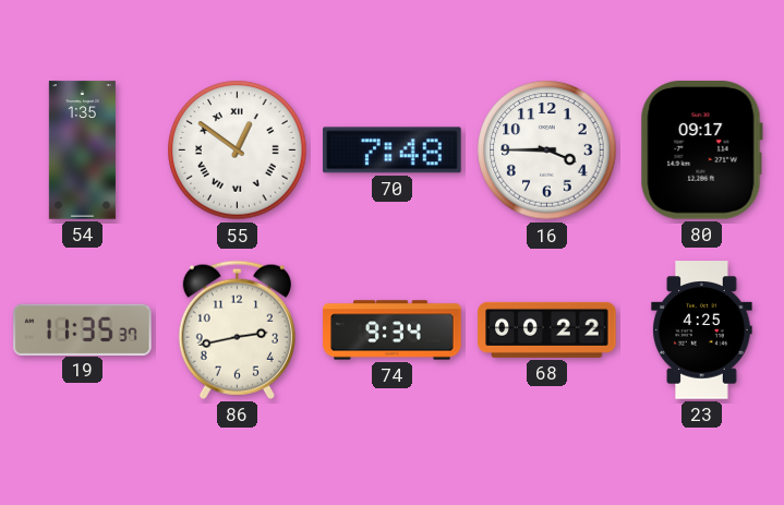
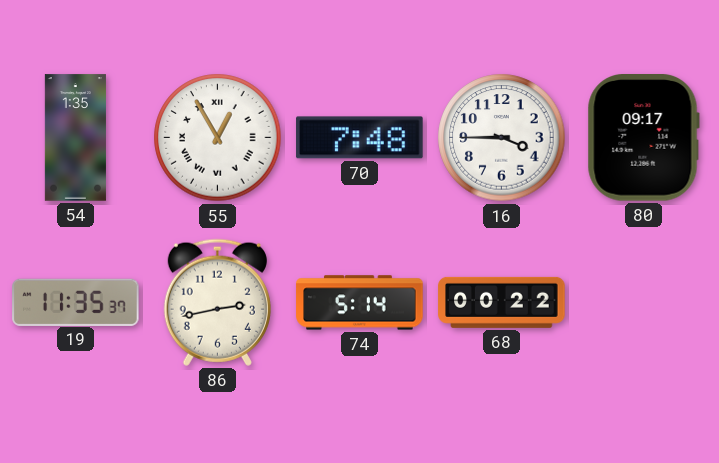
55: 12:51 -> 12:55
74: 9:34 -> 5:14
23: 4:25 -> none
